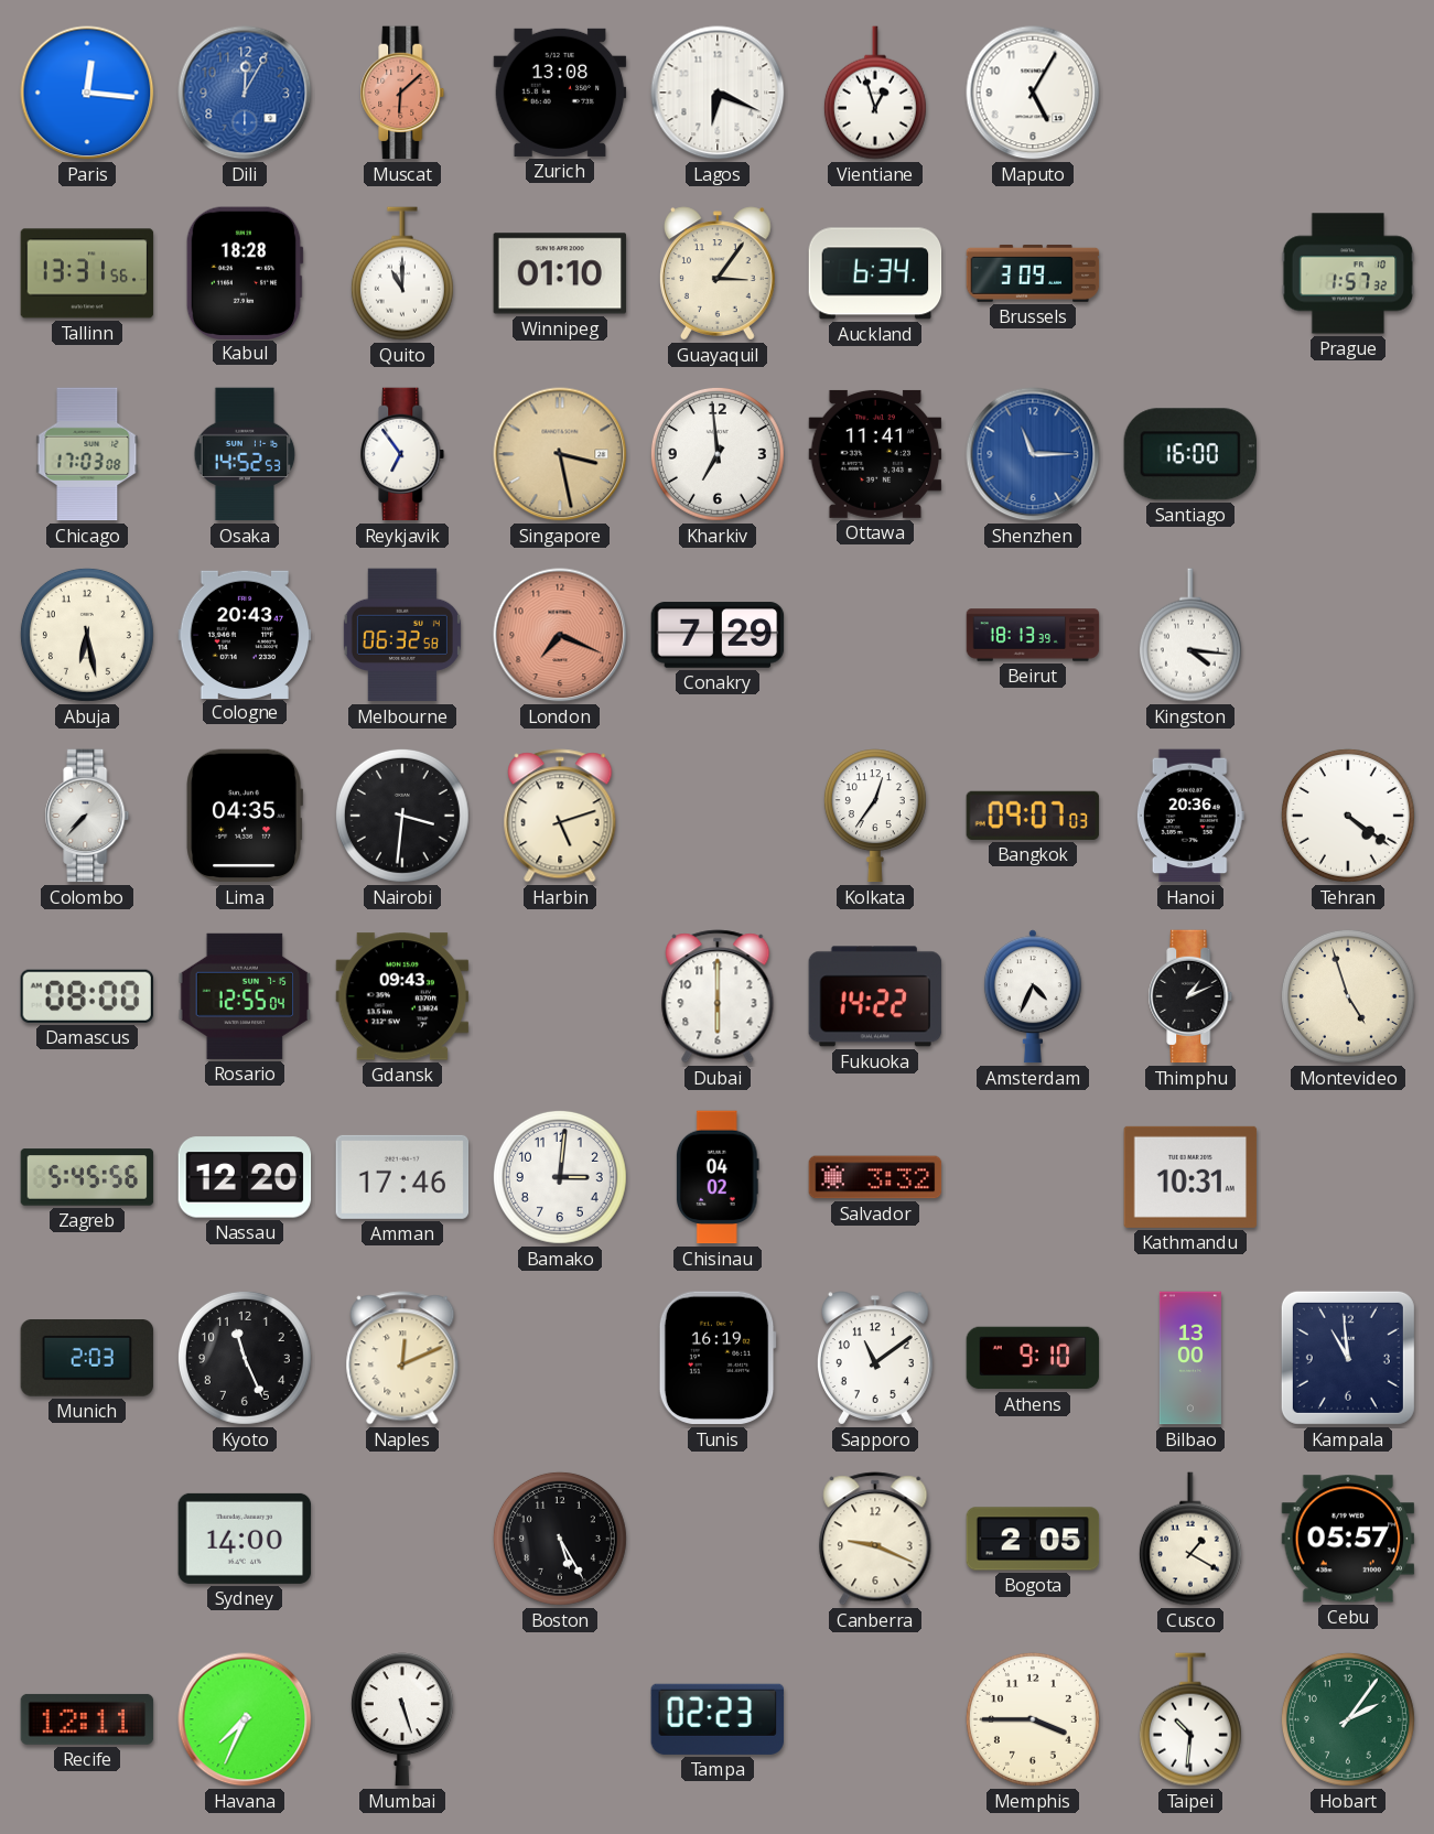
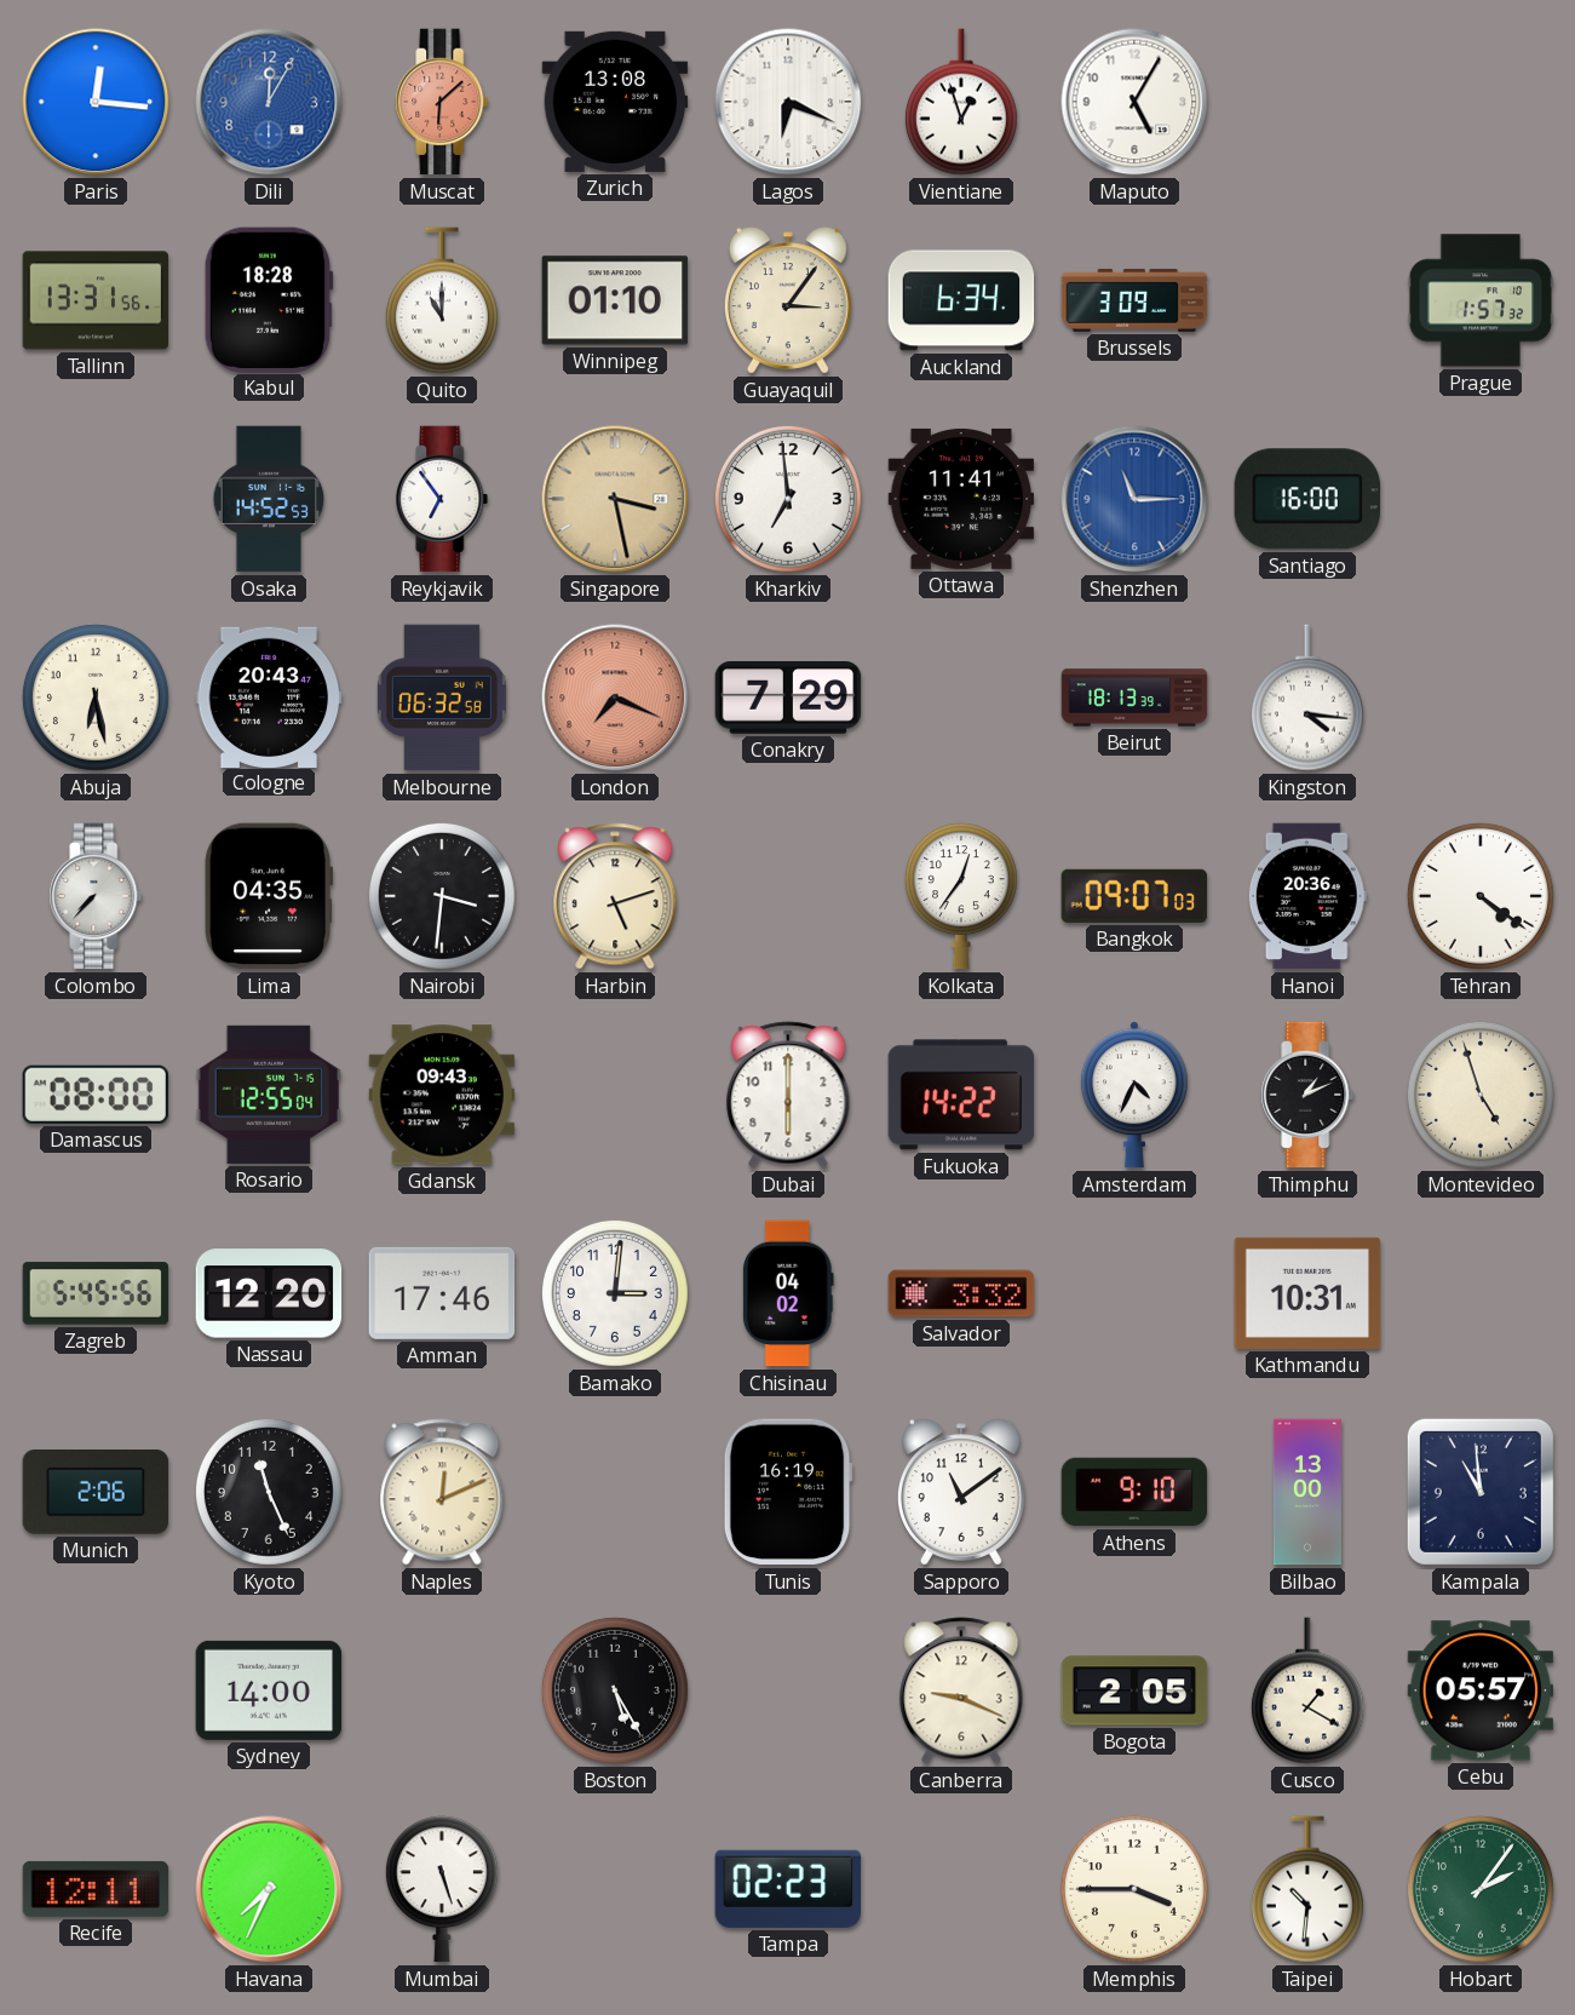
Chicago: 17:03 -> none
Munich: 2:03 -> 2:06
